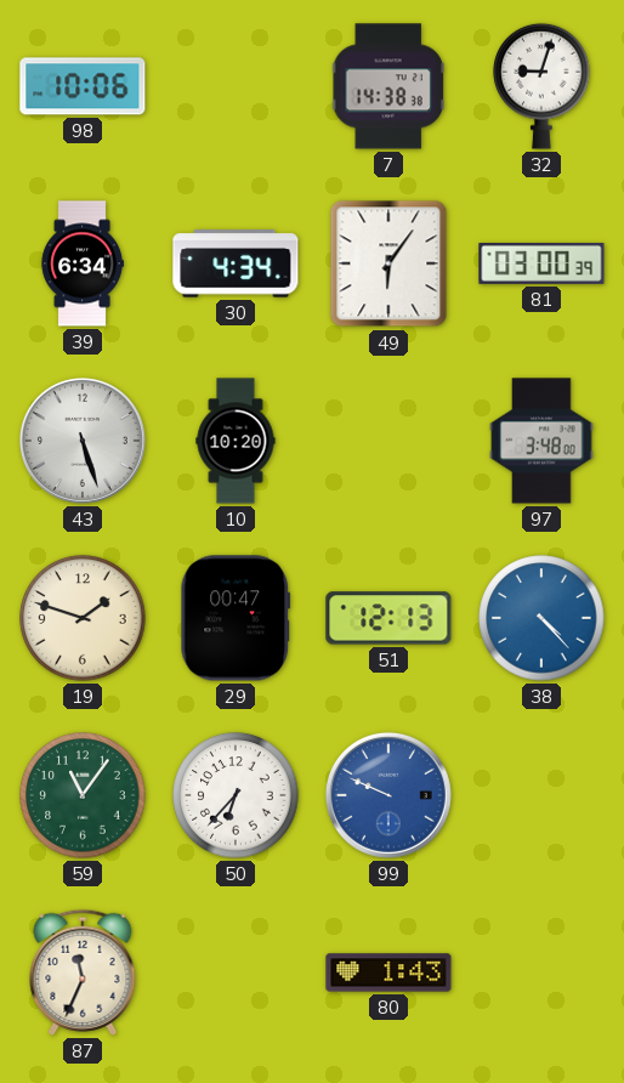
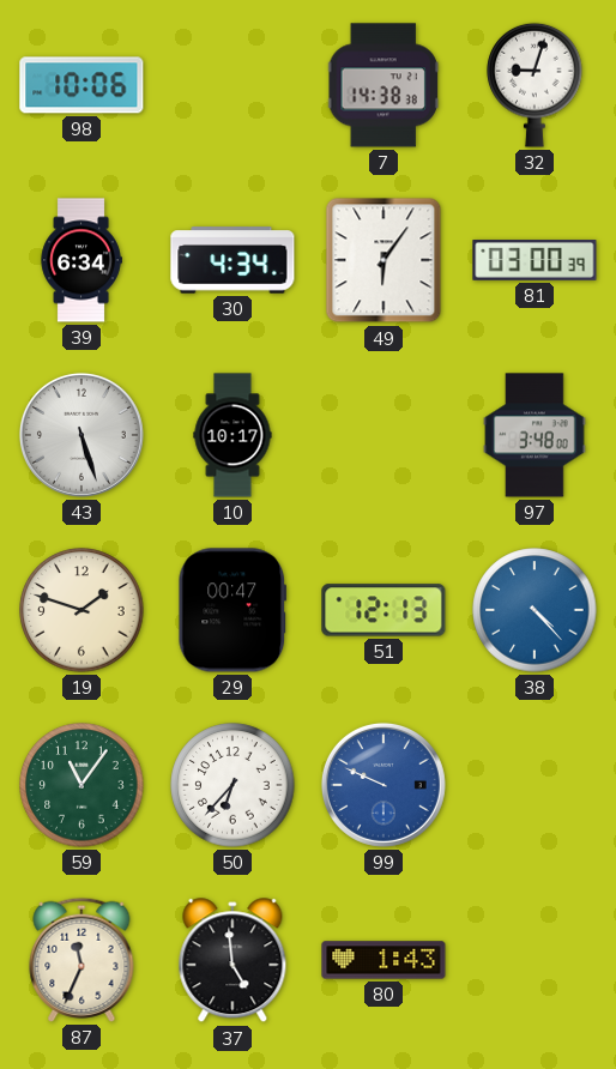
10: 10:20 -> 10:17
37: none -> 4:59
